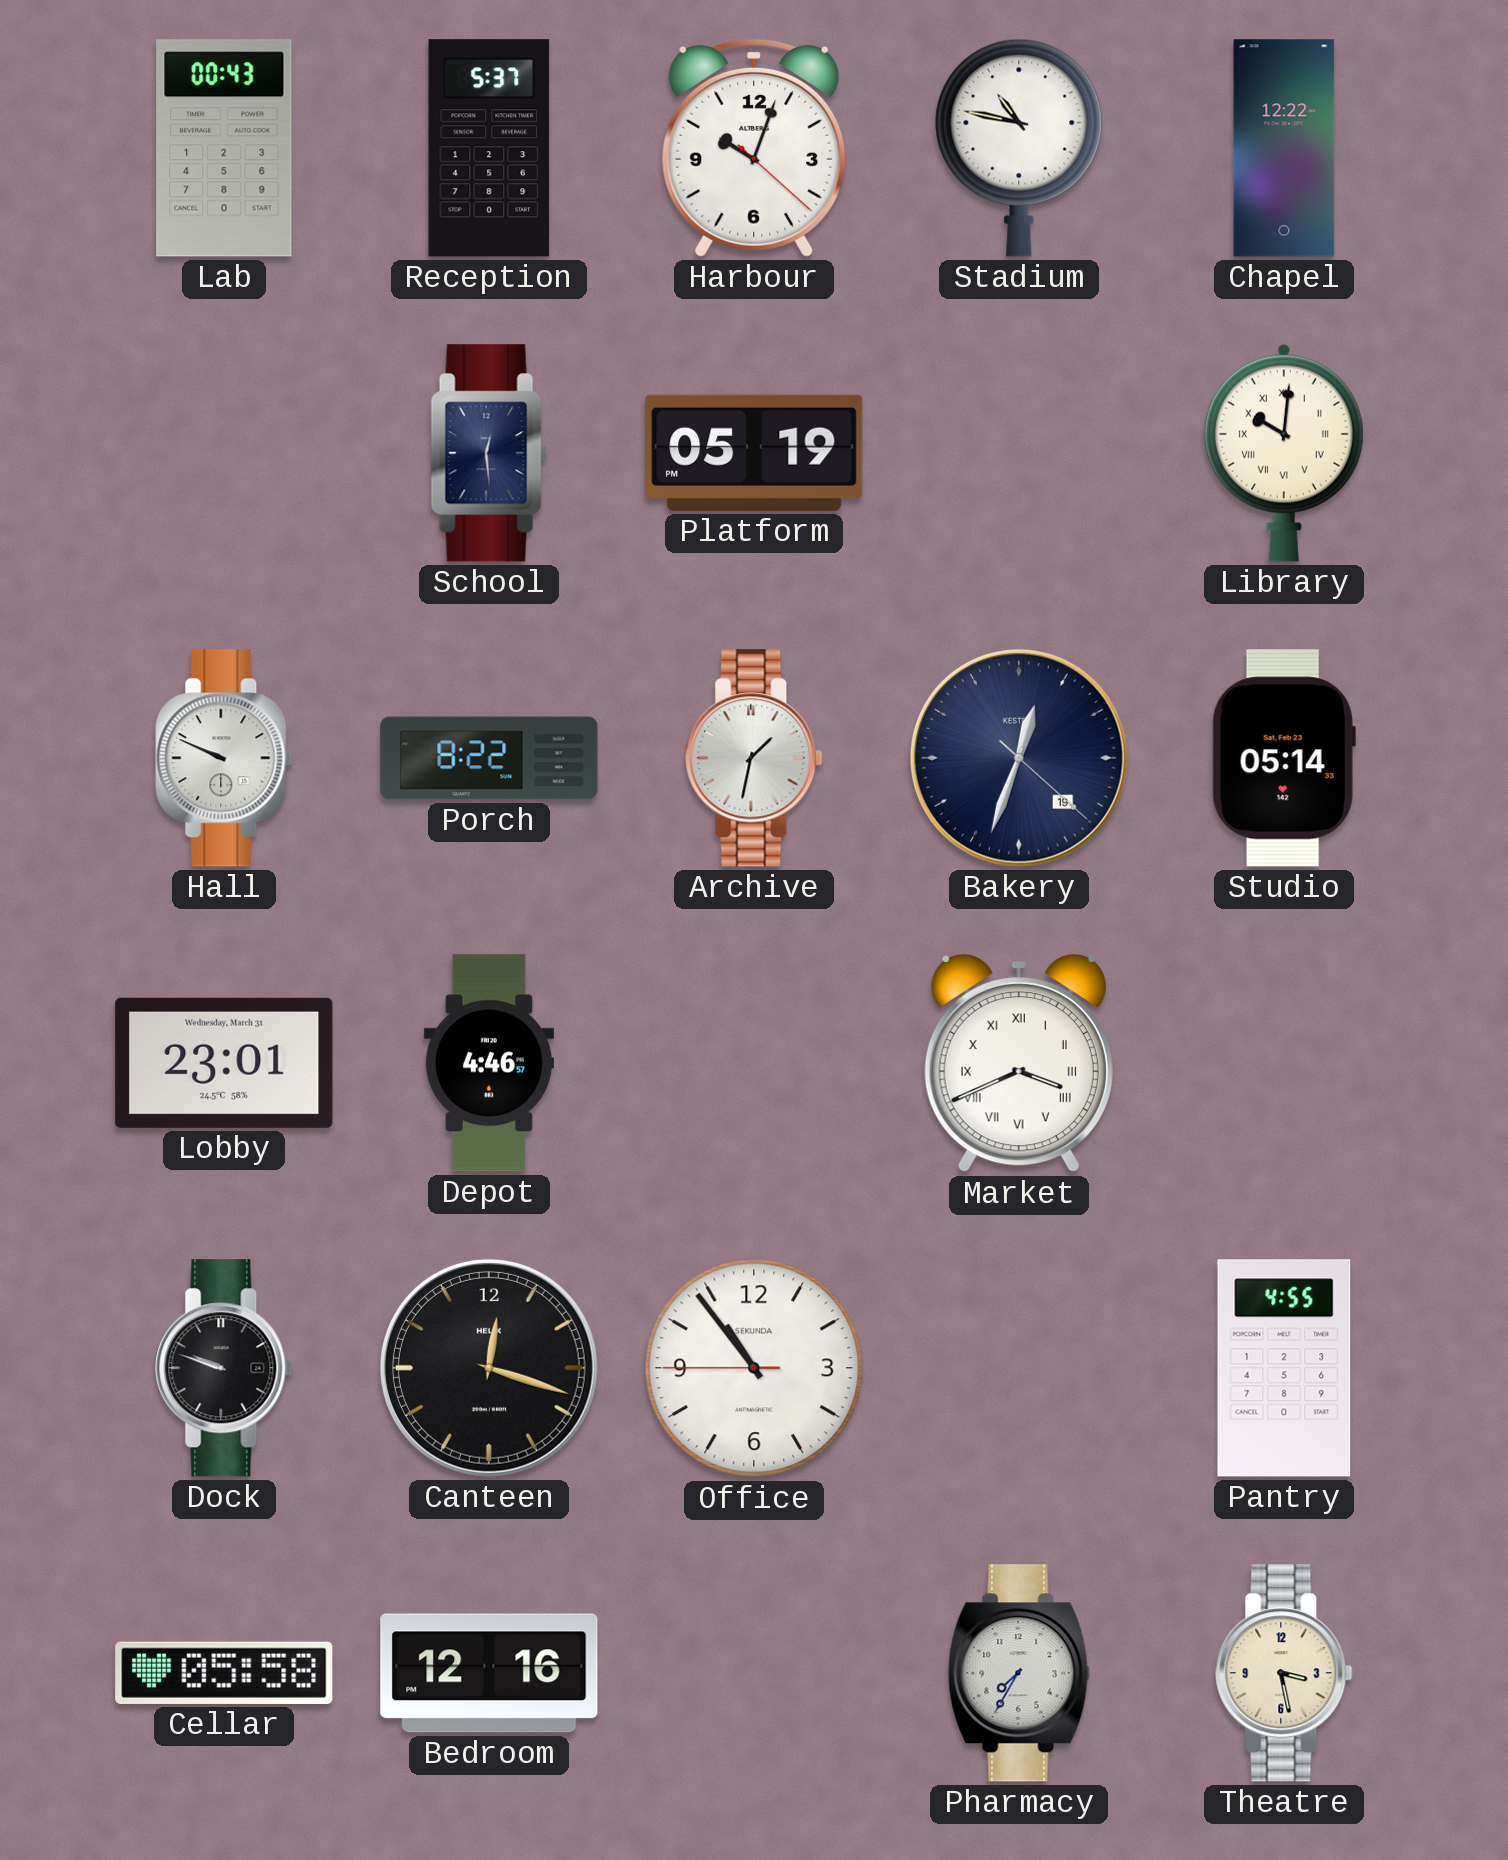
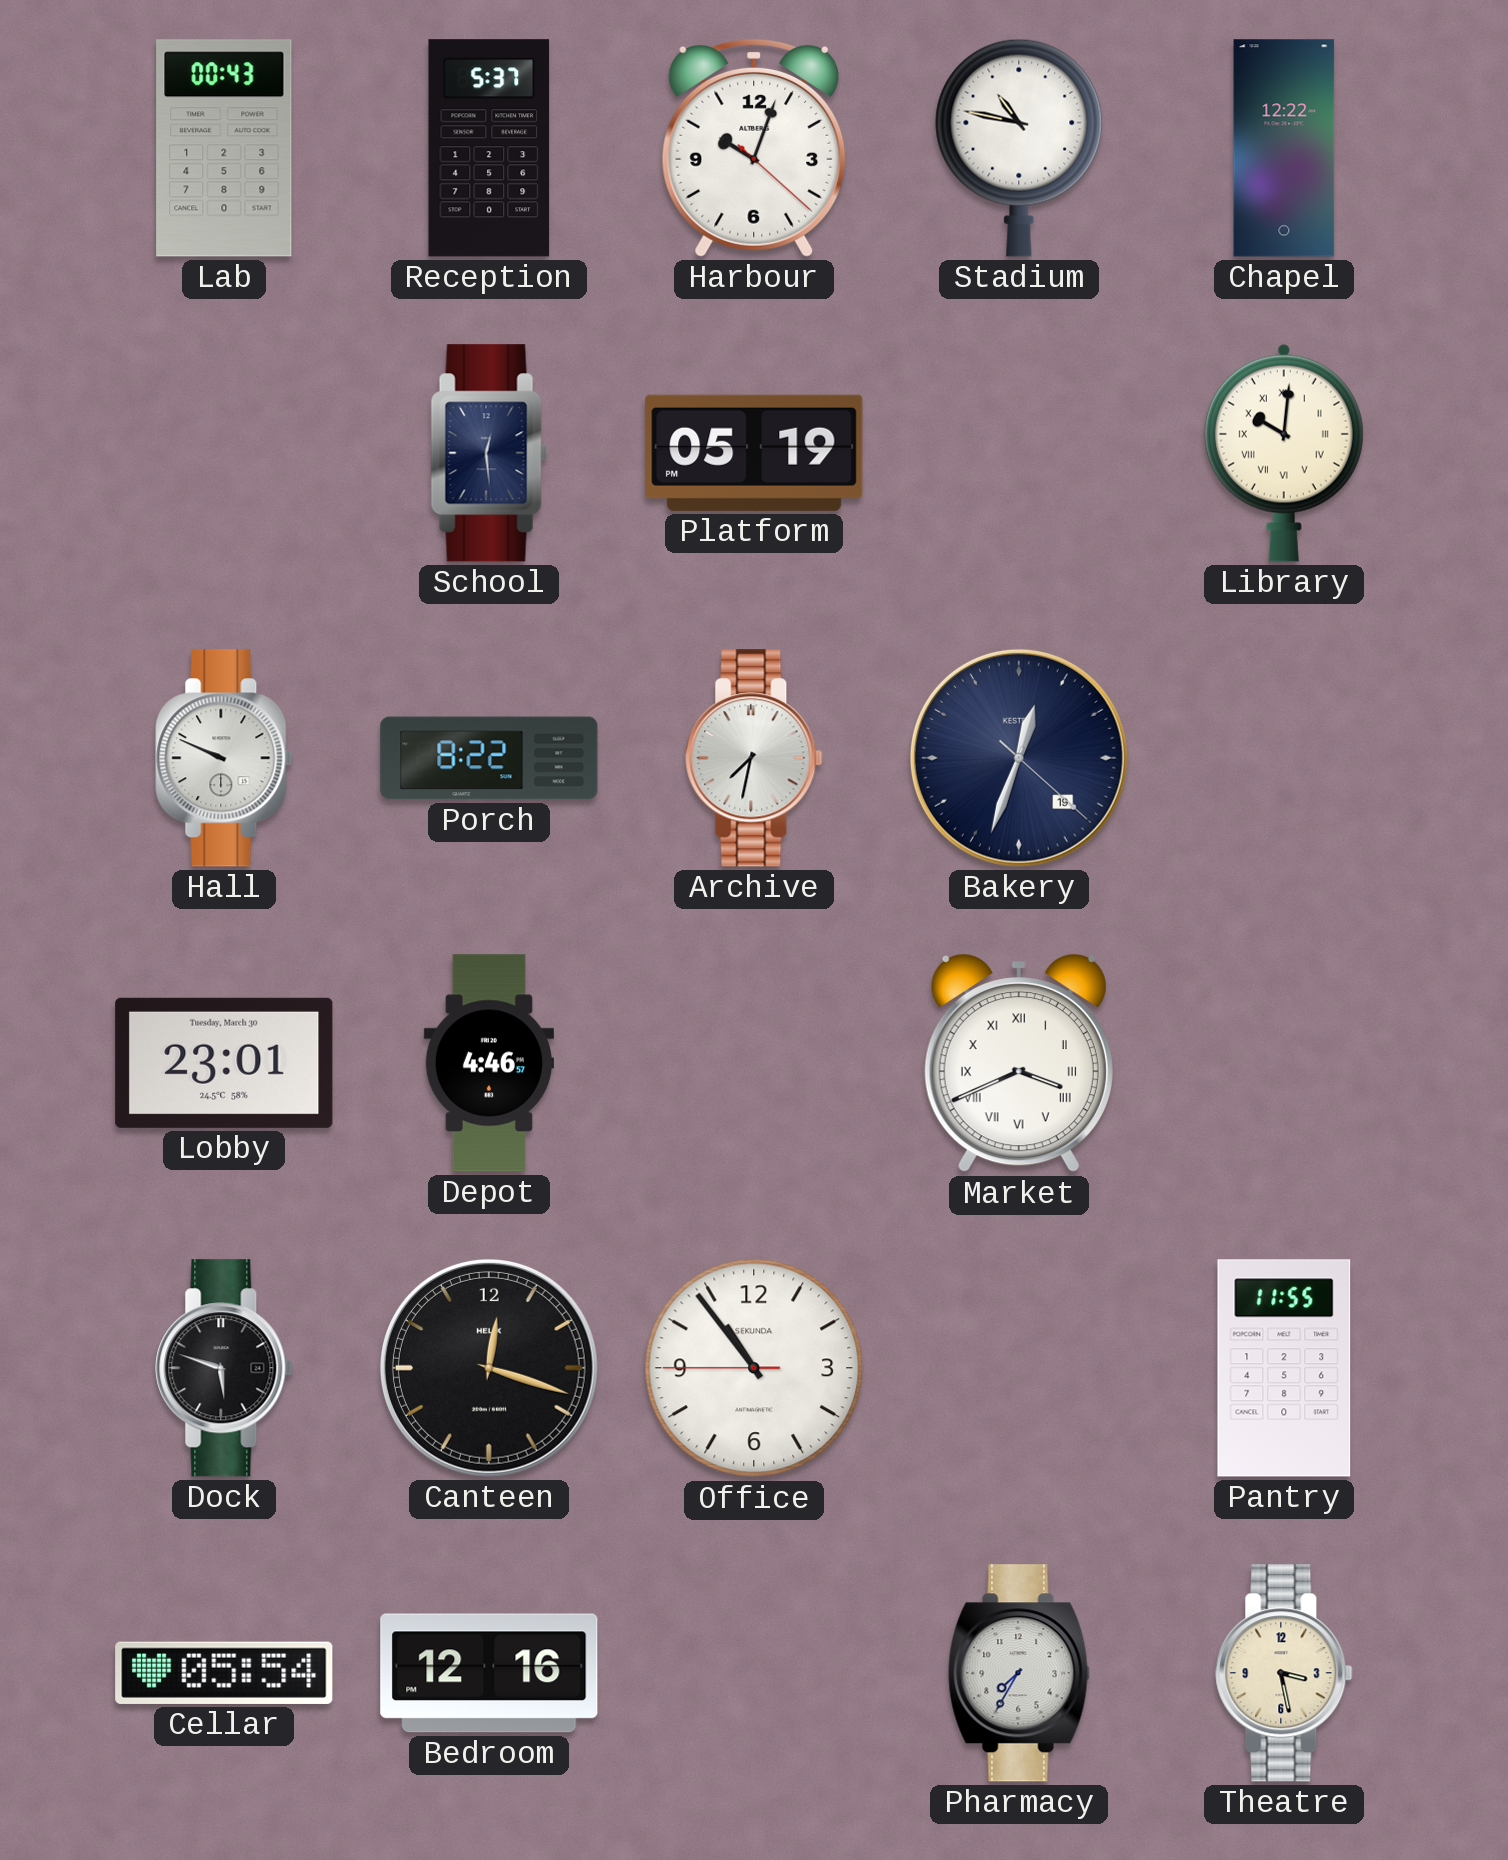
Archive: 1:32 -> 7:32
Studio: 05:14 -> none
Lobby date: Wednesday, March 31 -> Tuesday, March 30
Dock: 9:48 -> 5:48
Pantry: 4:55 -> 11:55
Cellar: 05:58 -> 05:54
